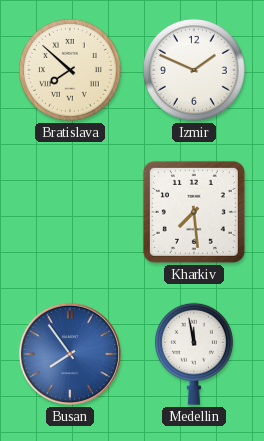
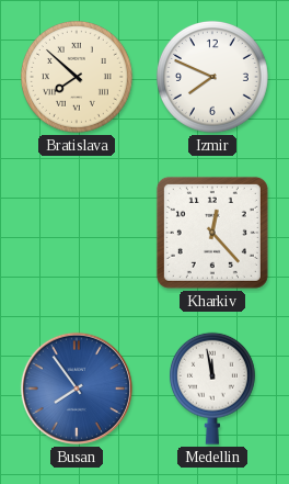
Izmir: 1:49 -> 7:49
Kharkiv: 7:29 -> 12:23
